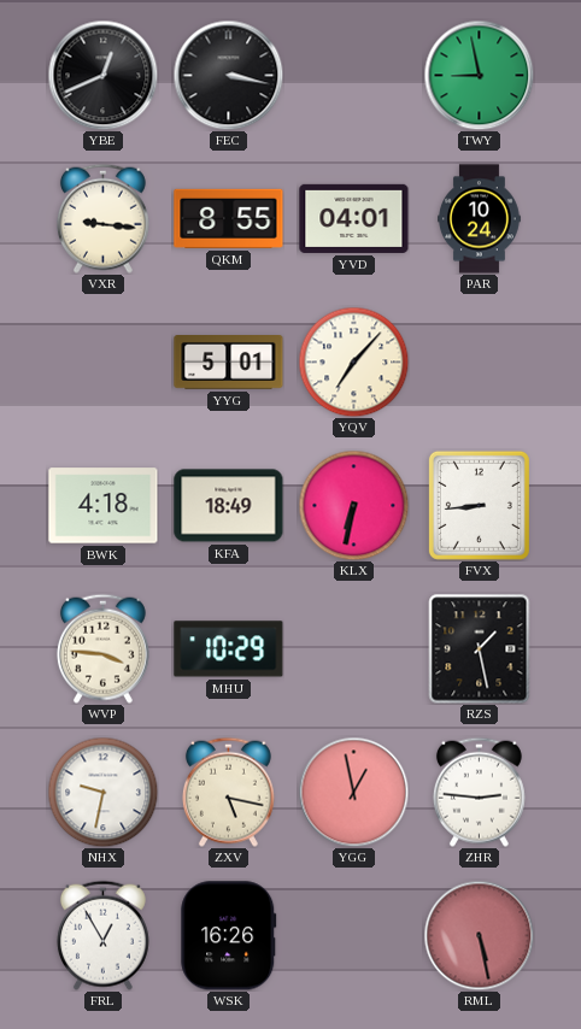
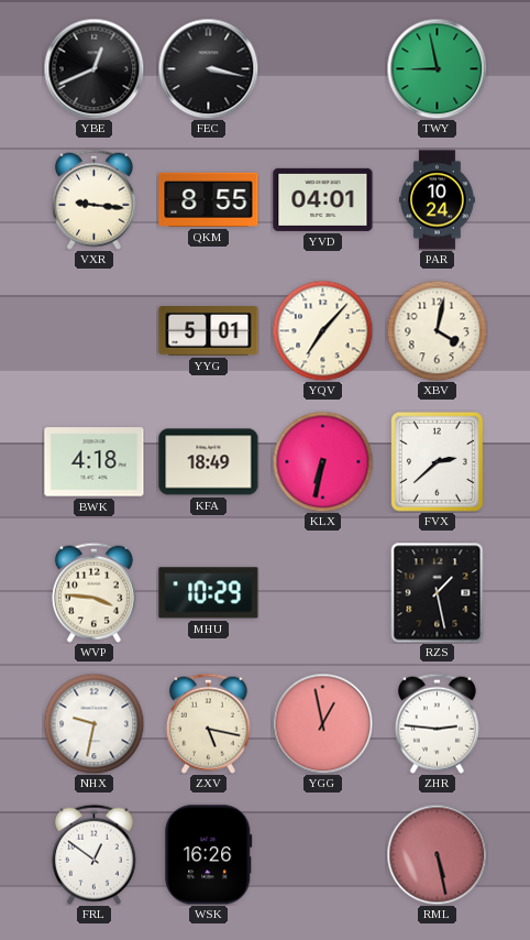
XBV: none -> 4:02
FVX: 8:44 -> 2:38
FRL: 12:55 -> 12:51
